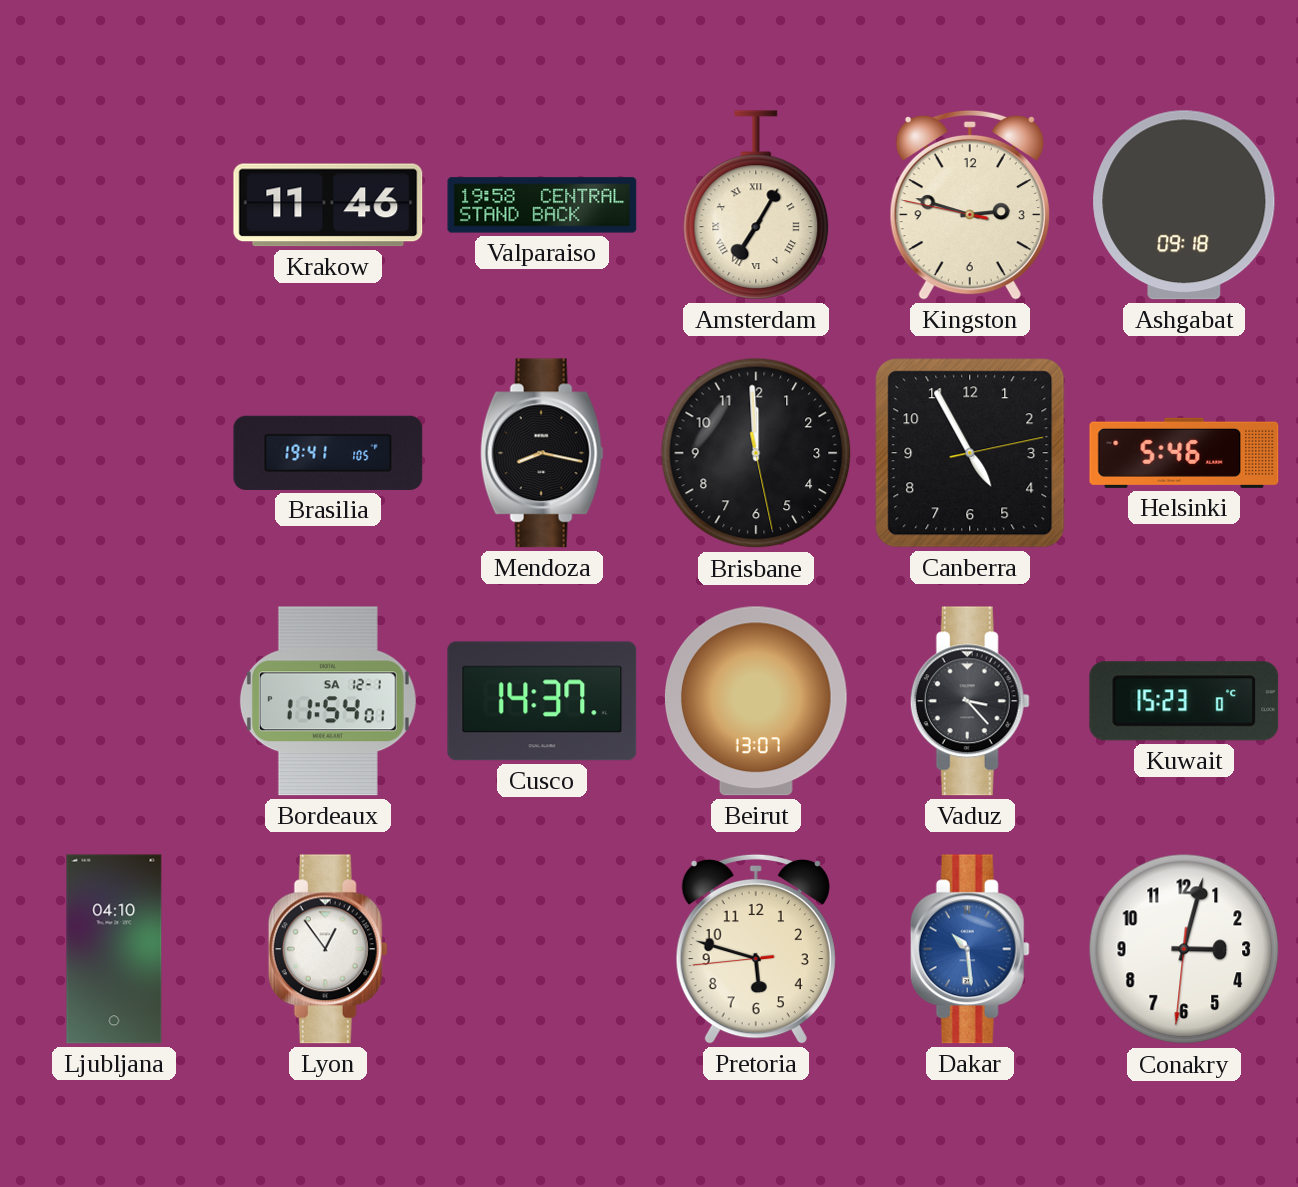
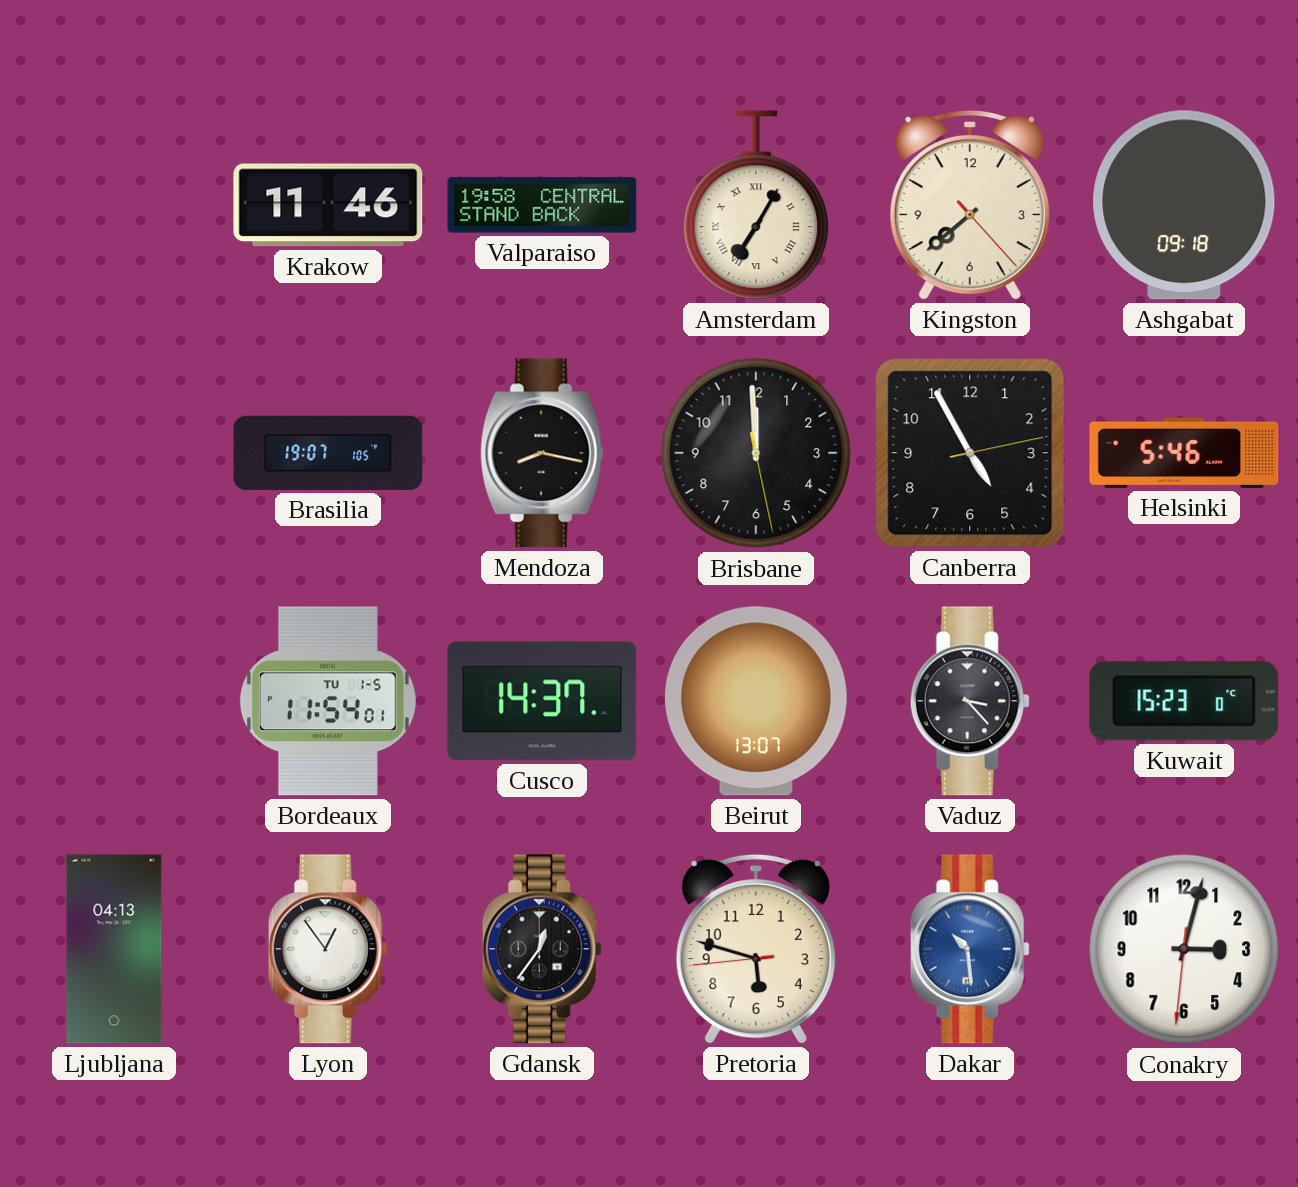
Kingston: 2:47 -> 7:38
Brasilia: 19:41 -> 19:07
Bordeaux date: SA 12-1 -> TU 1-5
Ljubljana: 04:10 -> 04:13
Gdansk: none -> 12:36
